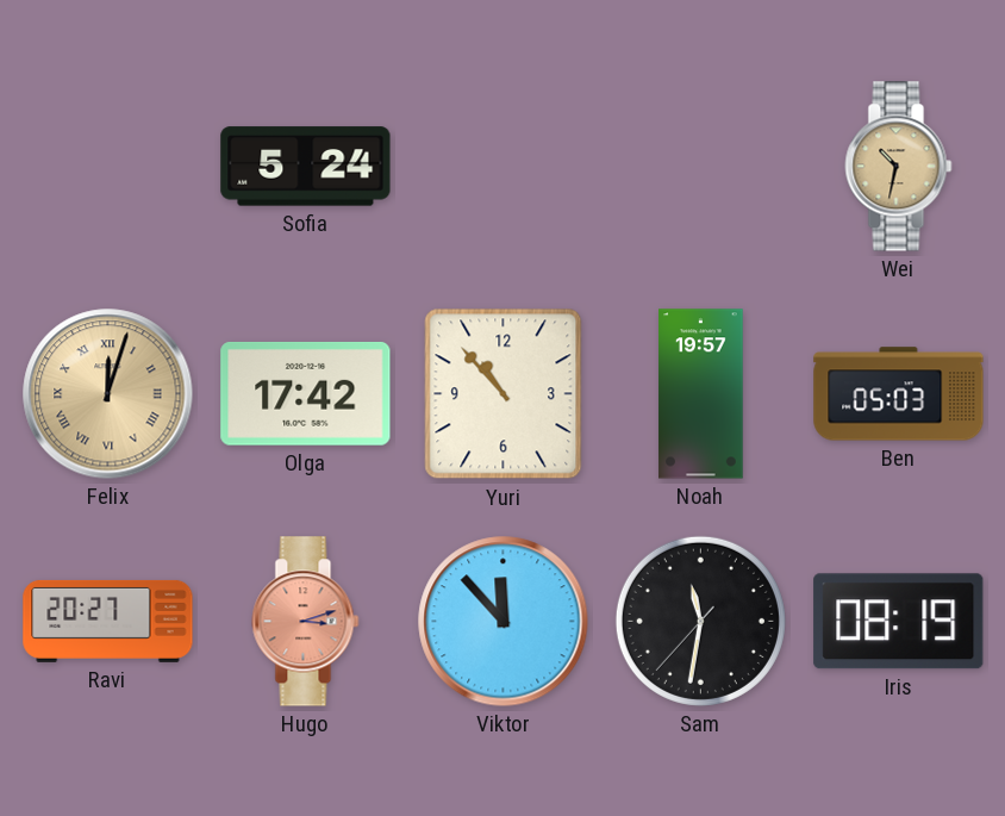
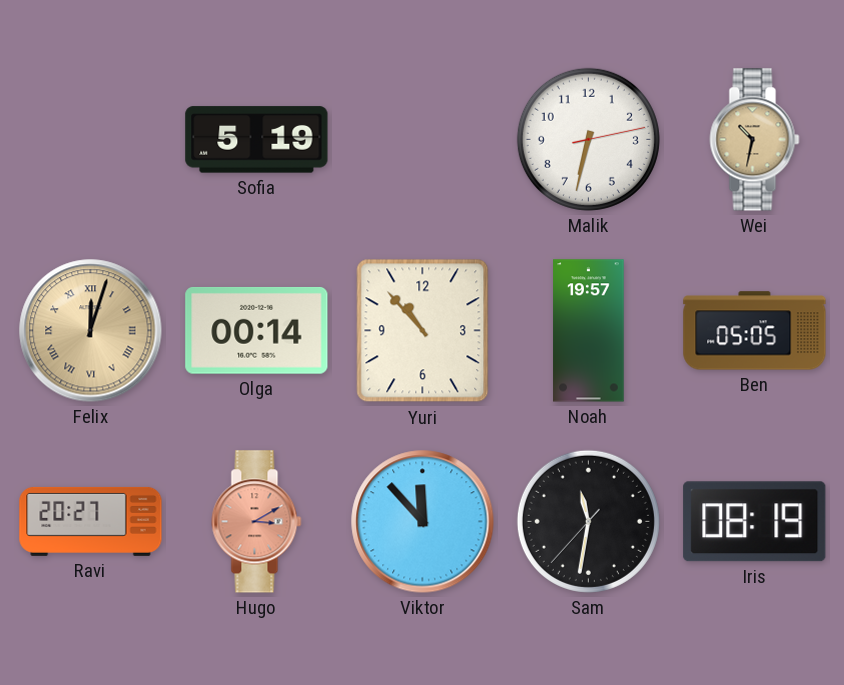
Sofia: 5:24 -> 5:19
Malik: none -> 6:32
Olga: 17:42 -> 00:14
Ben: 05:03 -> 05:05
Hugo: 3:12 -> 3:10
